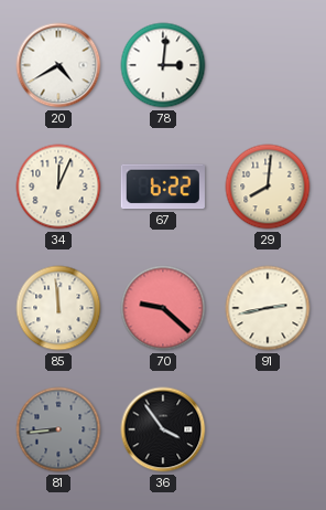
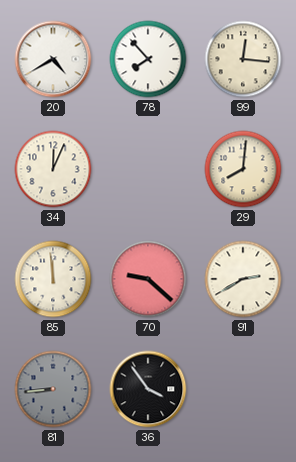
78: 3:01 -> 7:53
99: none -> 12:16
67: 6:22 -> none
91: 2:43 -> 2:40
